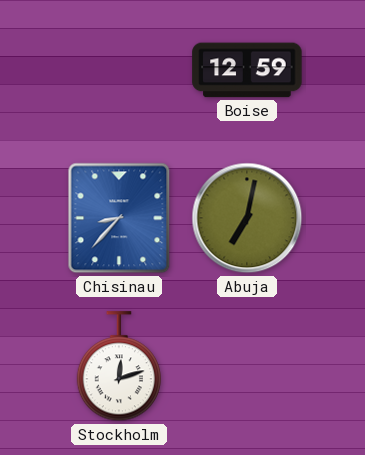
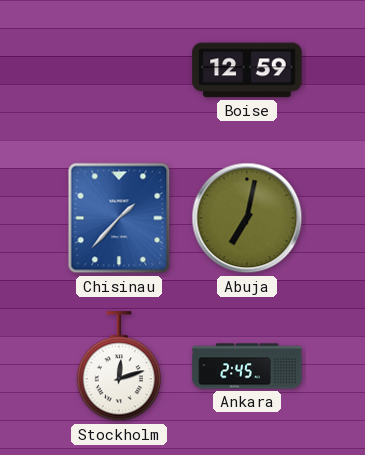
Chisinau: 8:37 -> 1:37
Ankara: none -> 2:45
